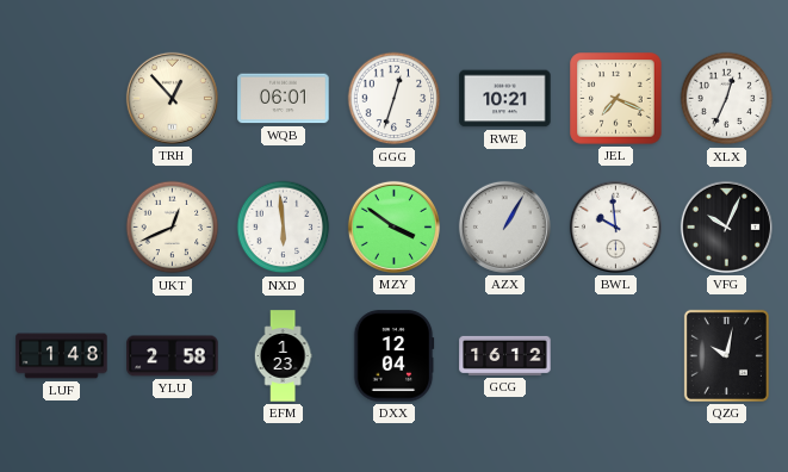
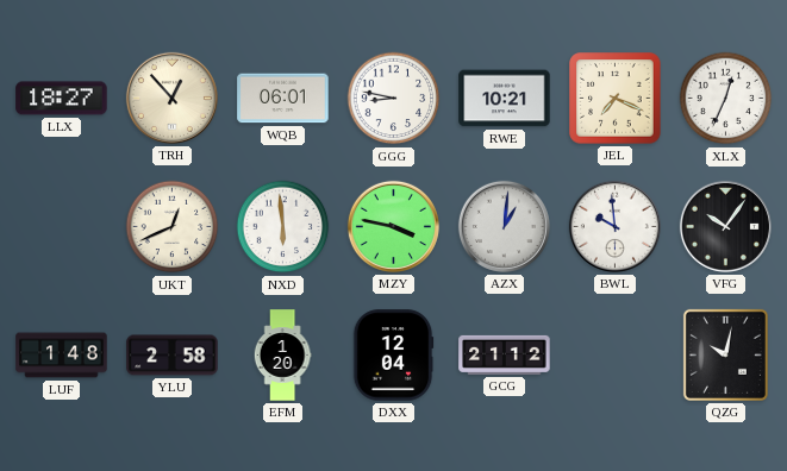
LLX: none -> 18:27
GGG: 12:33 -> 8:47
MZY: 3:51 -> 3:47
AZX: 1:05 -> 1:01
VFG: 10:04 -> 10:06
EFM: 1:23 -> 1:20
GCG: 16:12 -> 21:12
